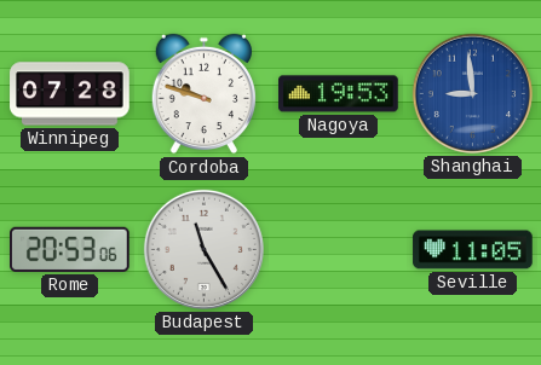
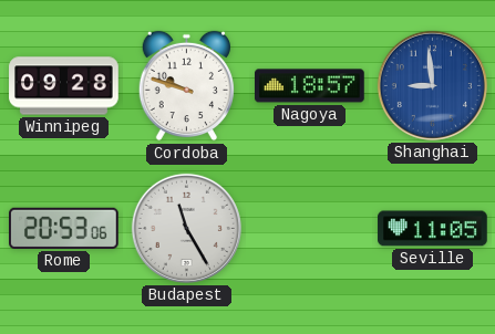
Winnipeg: 07:28 -> 09:28
Nagoya: 19:53 -> 18:57
